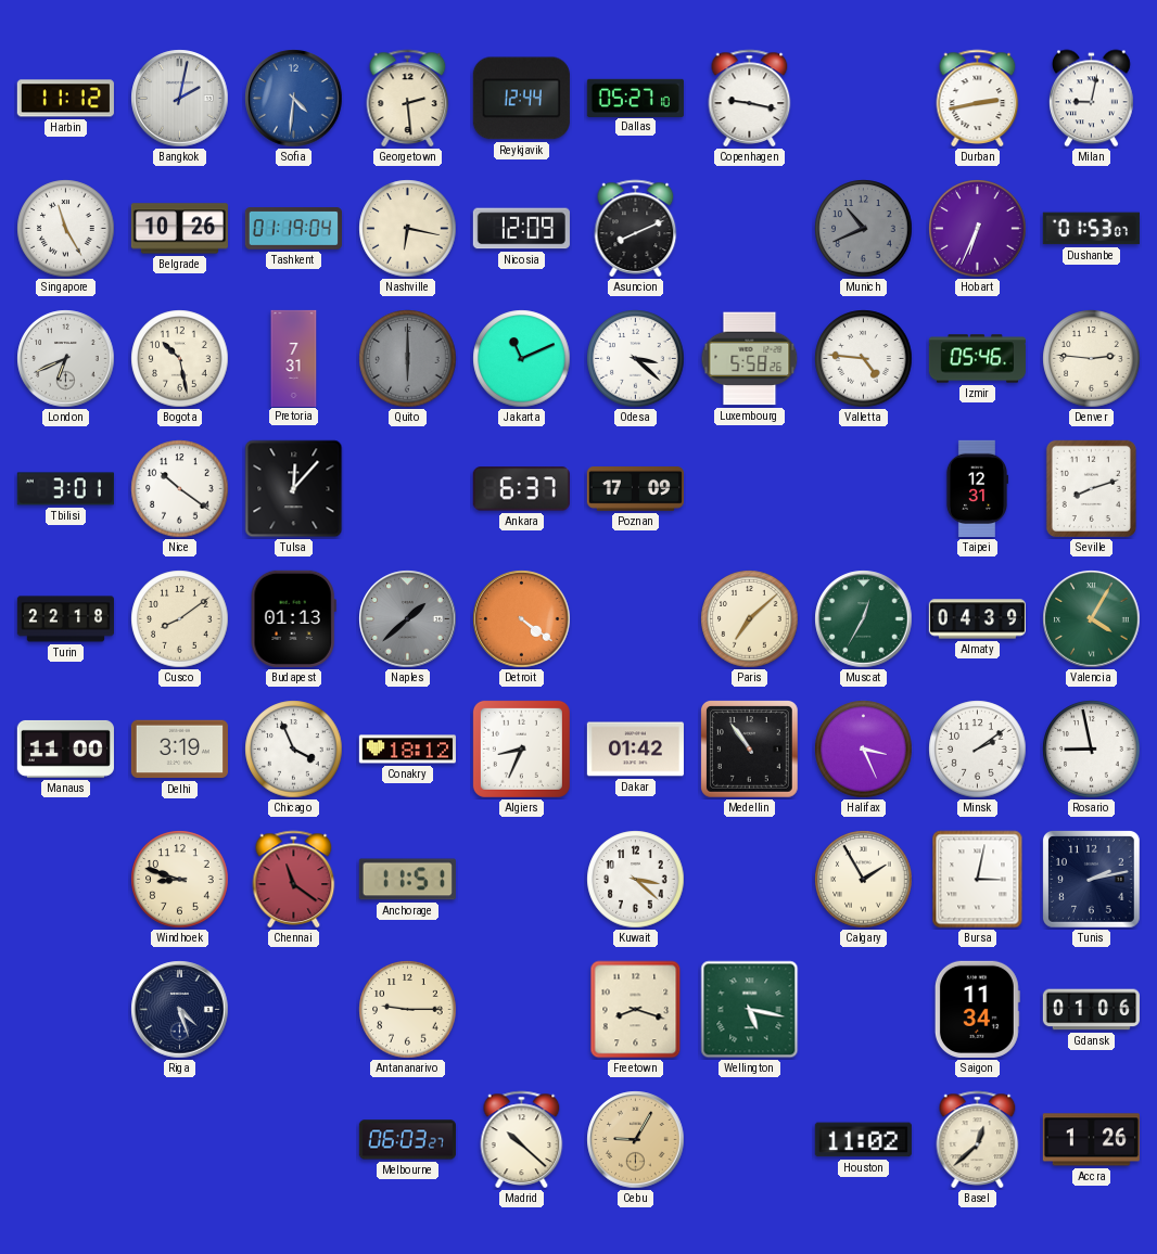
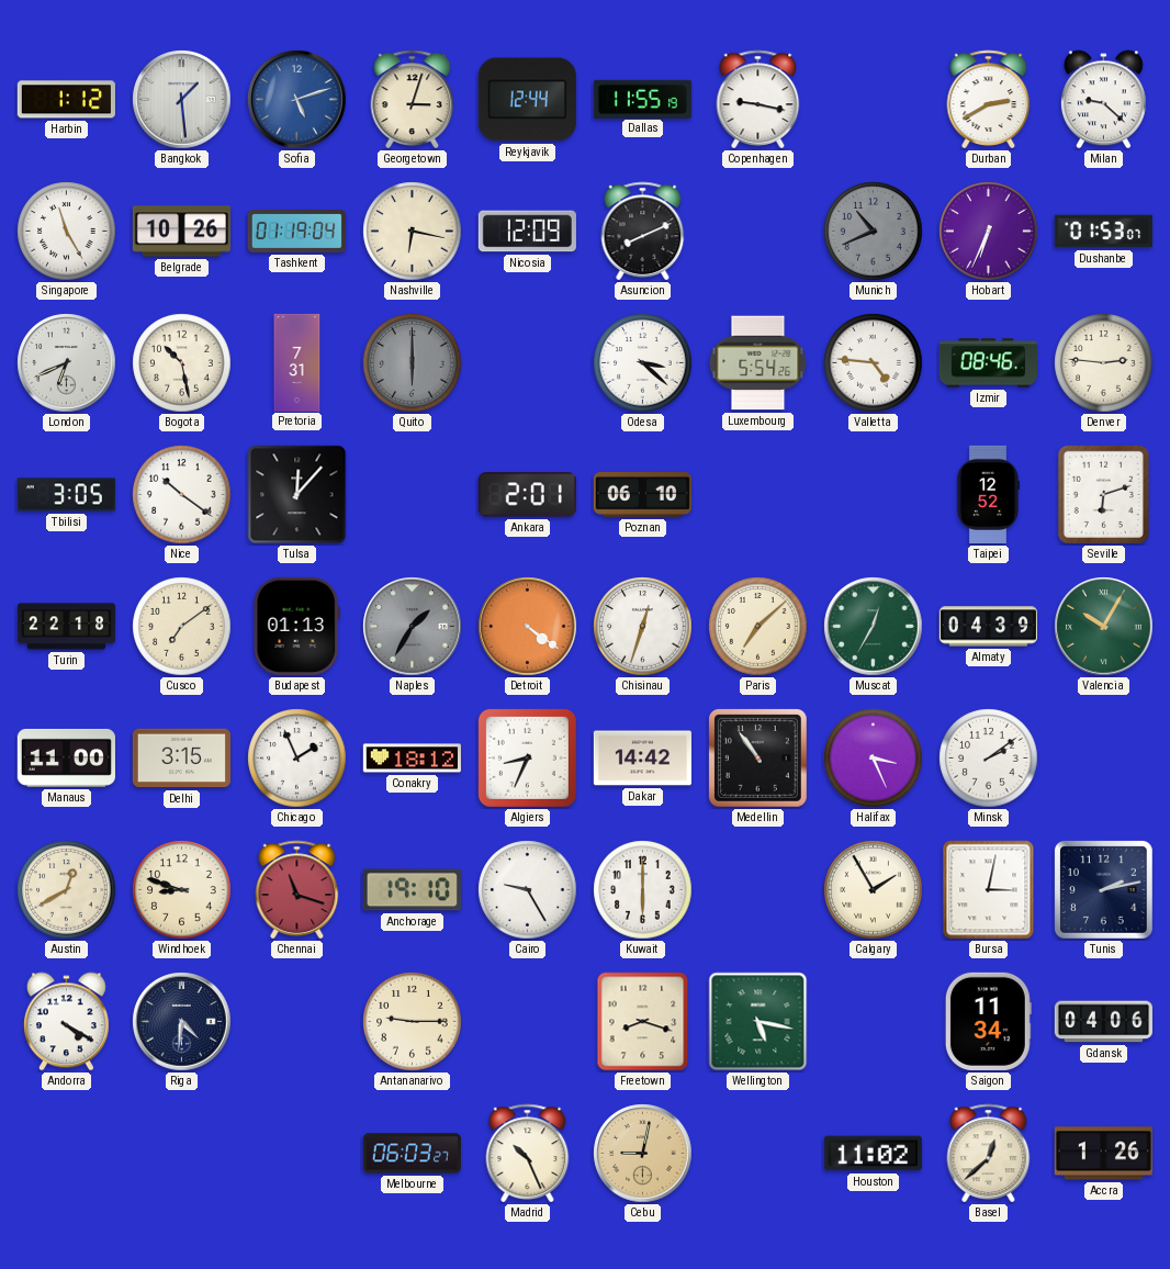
Harbin: 11:12 -> 1:12
Bangkok: 2:02 -> 1:29
Sofia: 4:31 -> 5:12
Georgetown: 2:29 -> 3:03
Dallas: 05:27 -> 11:55
Durban: 2:43 -> 2:40
Milan: 9:02 -> 9:22
Jakarta: 11:11 -> none
Luxembourg: 5:58 -> 5:54
Izmir: 05:46 -> 08:46
Tbilisi: 3:01 -> 3:05
Ankara: 6:37 -> 2:01
Poznan: 17:09 -> 06:10
Taipei: 12:31 -> 12:52
Seville: 8:12 -> 6:12
Cusco: 8:09 -> 7:09
Naples: 1:38 -> 1:35
Chisinau: none -> 12:33
Valencia: 4:05 -> 10:05
Delhi: 3:19 -> 3:15
Chicago: 3:56 -> 1:56
Dakar: 01:42 -> 14:42
Rosario: 8:58 -> none
Austin: none -> 12:40
Chennai: 11:21 -> 11:18
Anchorage: 11:51 -> 19:10
Cairo: none -> 9:25
Kuwait: 3:22 -> 6:00
Andorra: none -> 4:20
Riga: 4:27 -> 4:31
Gdansk: 01:06 -> 04:06
Madrid: 10:22 -> 10:26
Cebu: 9:05 -> 9:02
